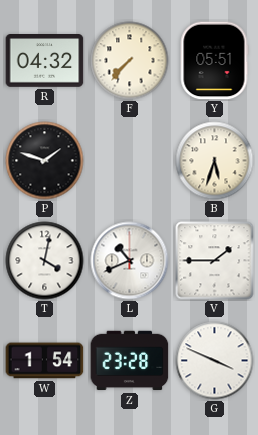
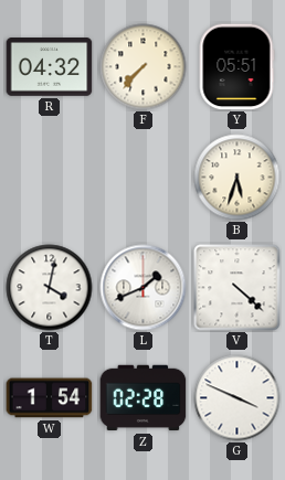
P: 1:48 -> none
L: 10:41 -> 1:41
V: 1:45 -> 4:22
Z: 23:28 -> 02:28
